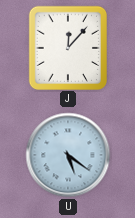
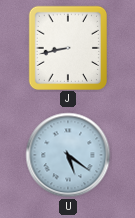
J: 12:07 -> 8:43
